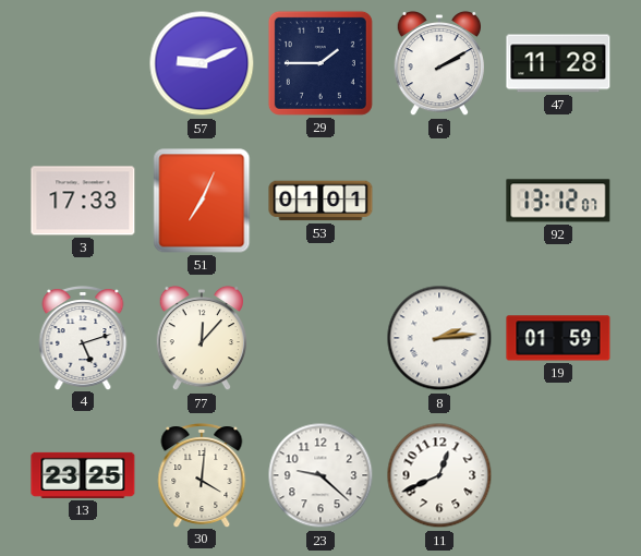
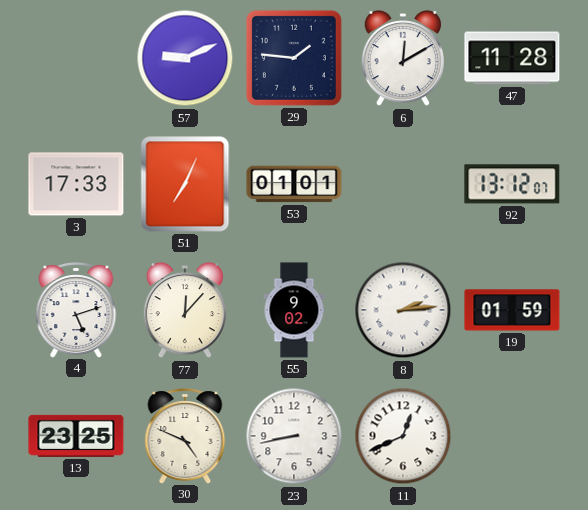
29: 1:45 -> 1:46
6: 2:10 -> 12:10
55: none -> 9:02
30: 4:01 -> 4:49
23: 9:22 -> 8:43
